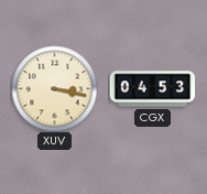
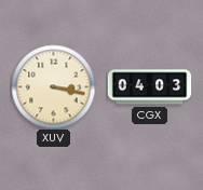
CGX: 04:53 -> 04:03
